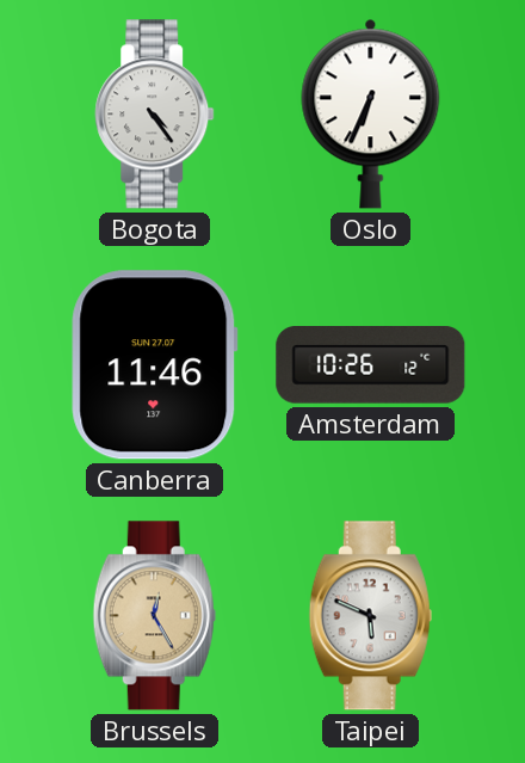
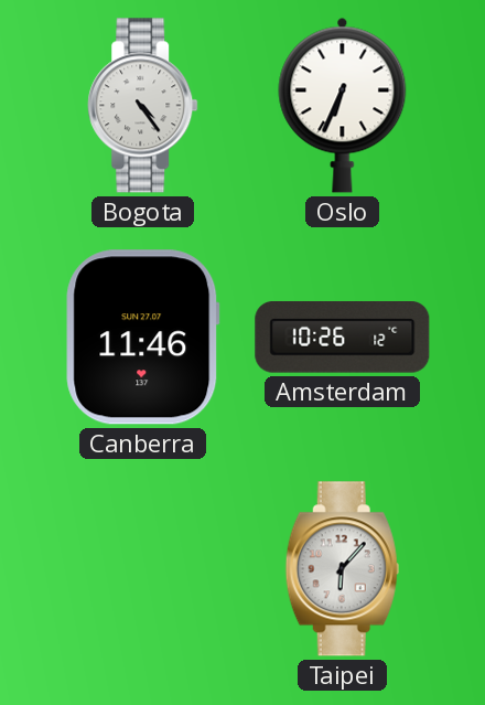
Brussels: 12:25 -> none
Taipei: 5:49 -> 6:07
